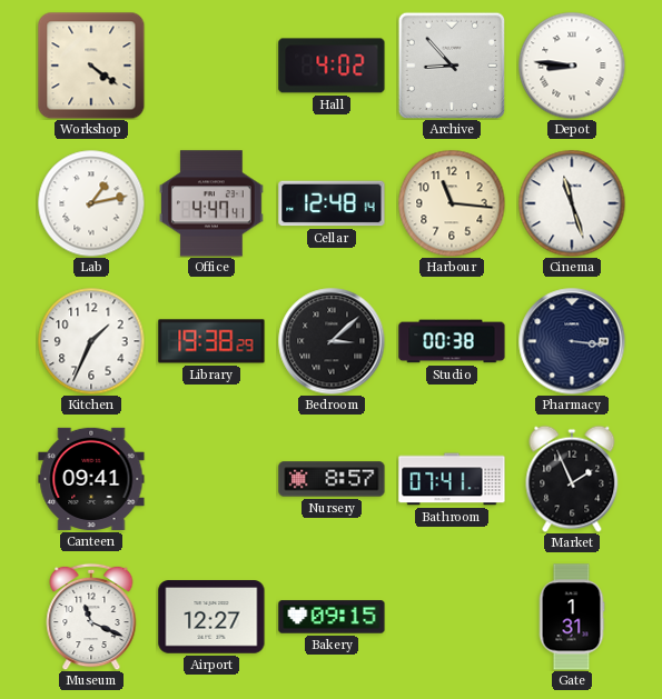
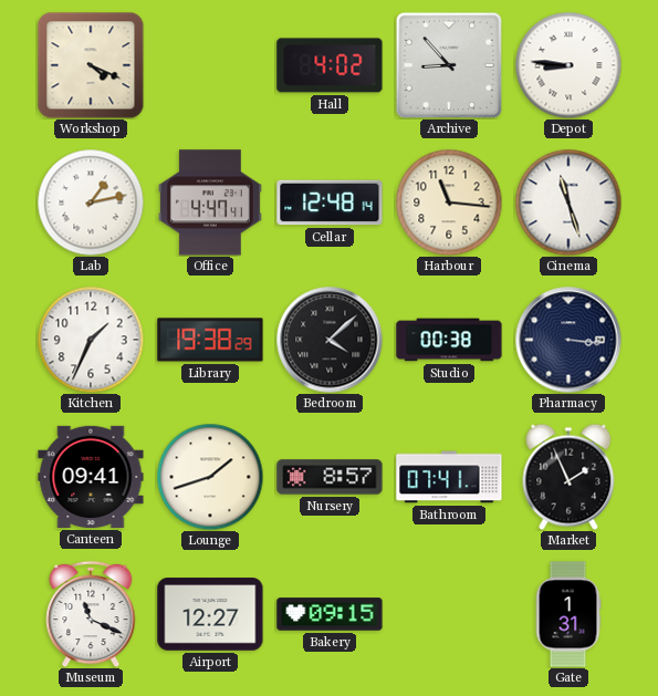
Workshop: 4:21 -> 4:19
Bedroom: 3:08 -> 4:08
Lounge: none -> 1:42
